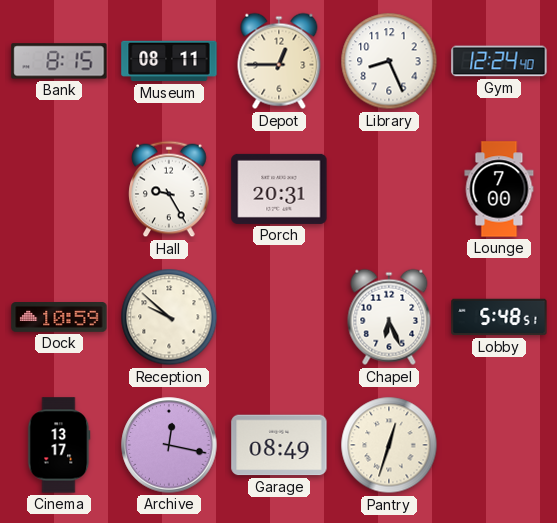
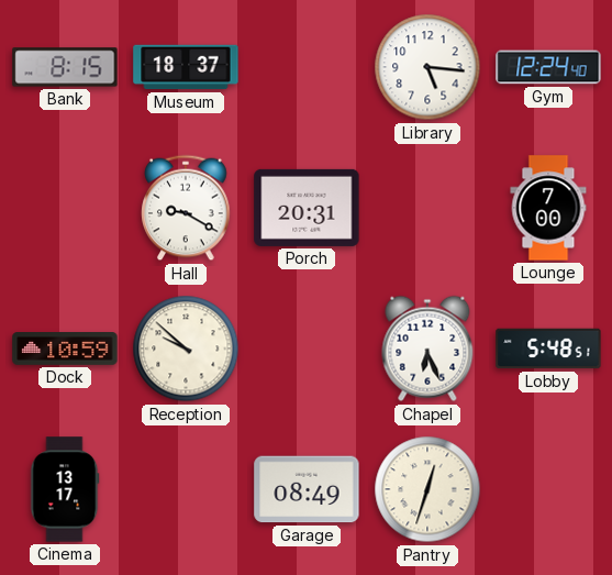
Museum: 08:11 -> 18:37
Depot: 12:45 -> none
Library: 8:26 -> 5:16
Hall: 9:25 -> 9:20
Archive: 12:17 -> none
